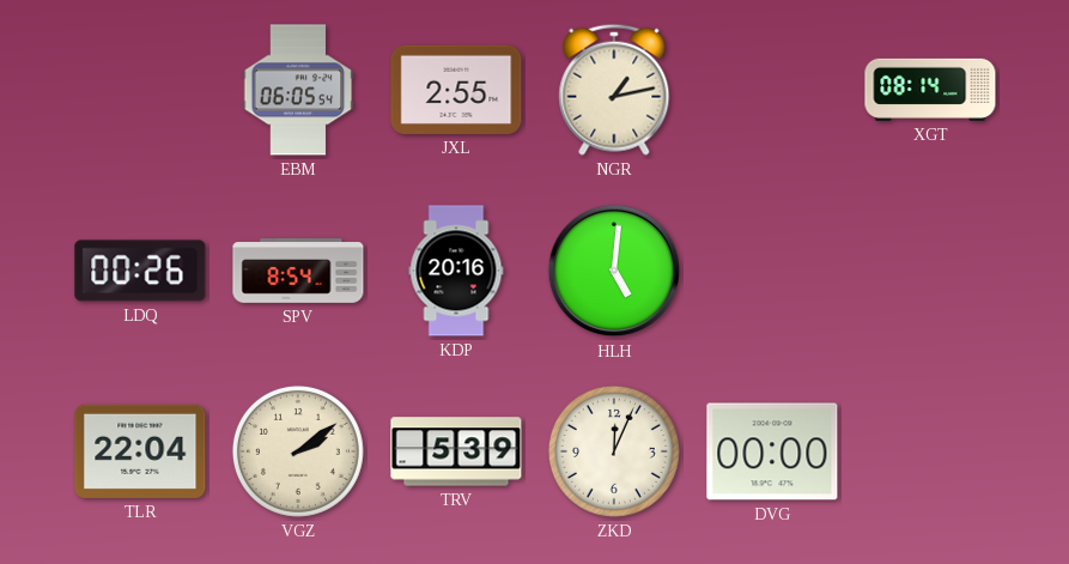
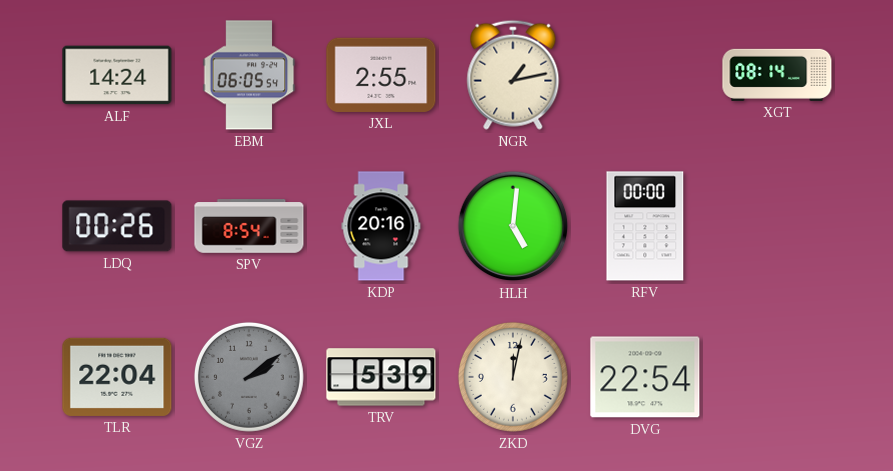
ALF: none -> 14:24
RFV: none -> 00:00
VGZ dial: cream -> grey
ZKD: 12:04 -> 12:02
DVG: 00:00 -> 22:54
